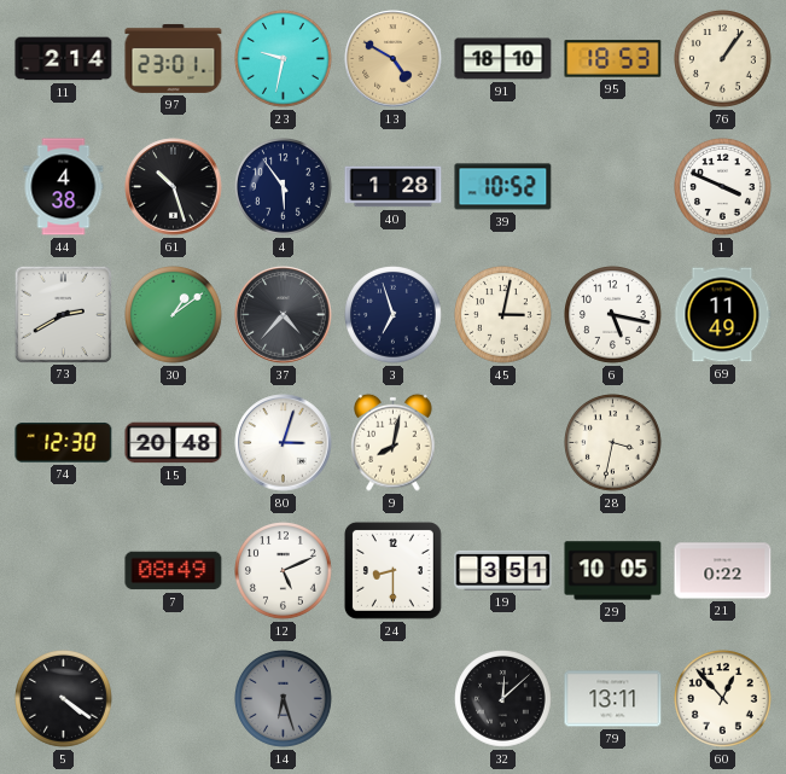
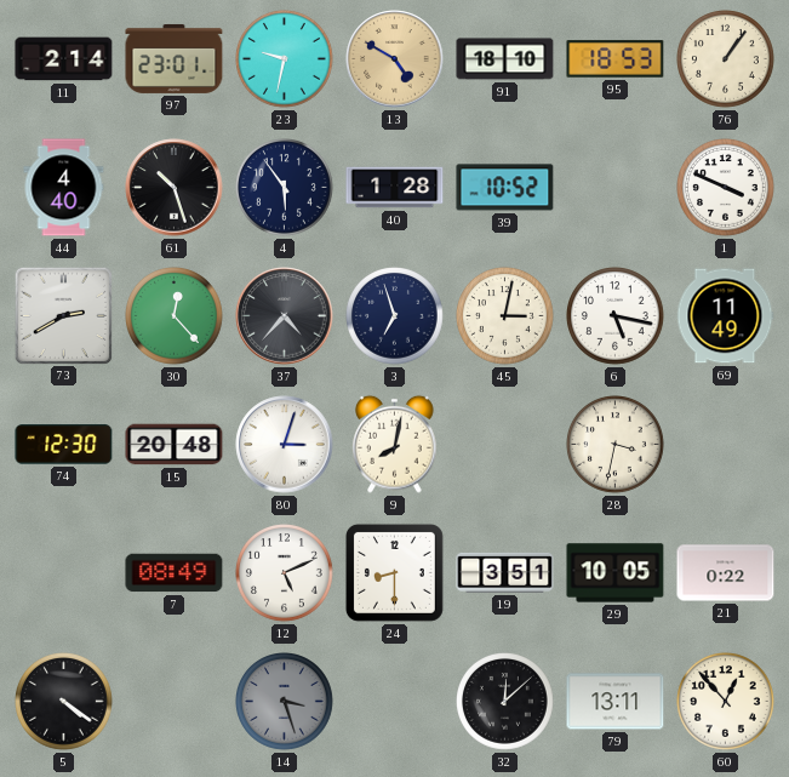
44: 4:38 -> 4:40
30: 1:09 -> 12:23
14: 6:27 -> 3:27
